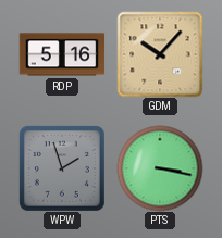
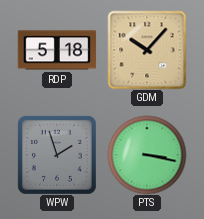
RDP: 5:16 -> 5:18
